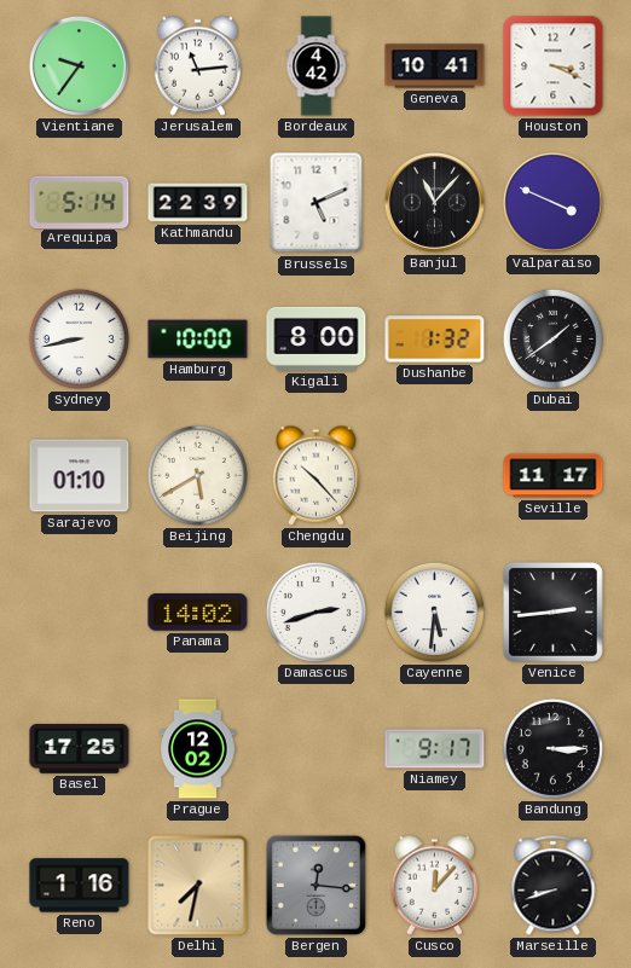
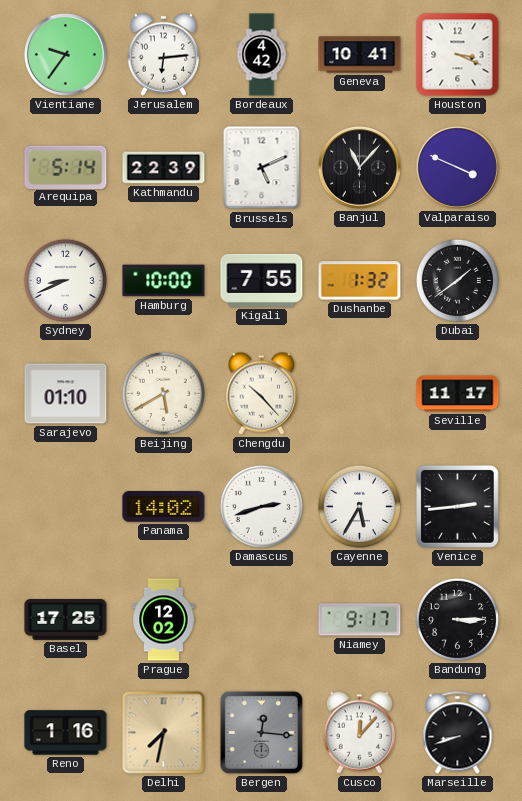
Jerusalem: 11:14 -> 6:14
Sydney: 8:43 -> 8:41
Kigali: 8:00 -> 7:55
Cayenne: 5:31 -> 5:35
